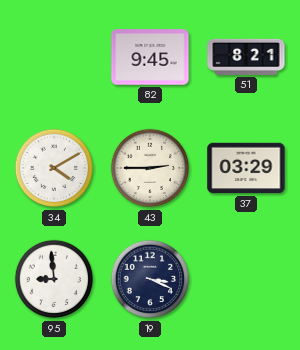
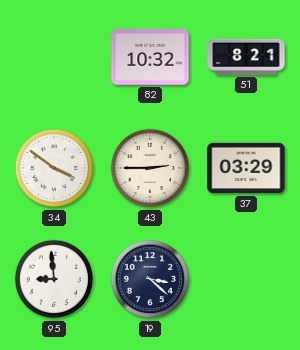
82: 9:45 -> 10:32
34: 4:10 -> 3:51
19: 3:19 -> 3:22
